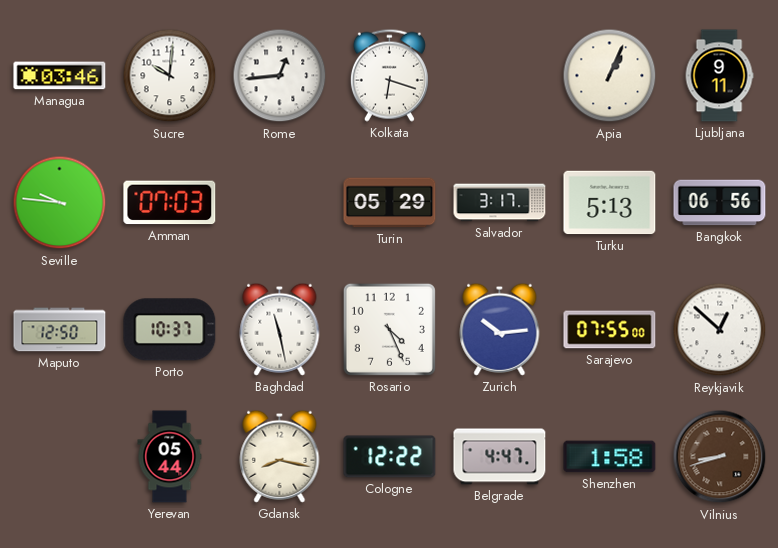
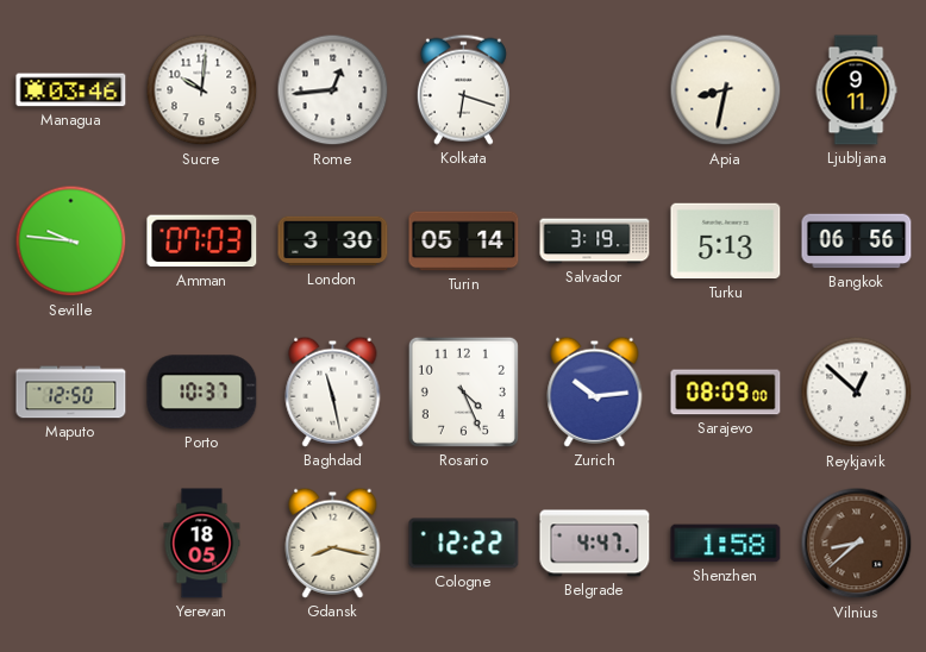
Apia: 1:04 -> 8:32
London: none -> 3:30
Turin: 05:29 -> 05:14
Salvador: 3:17 -> 3:19
Sarajevo: 07:55 -> 08:09
Yerevan: 05:44 -> 18:05
Vilnius: 8:42 -> 8:38
